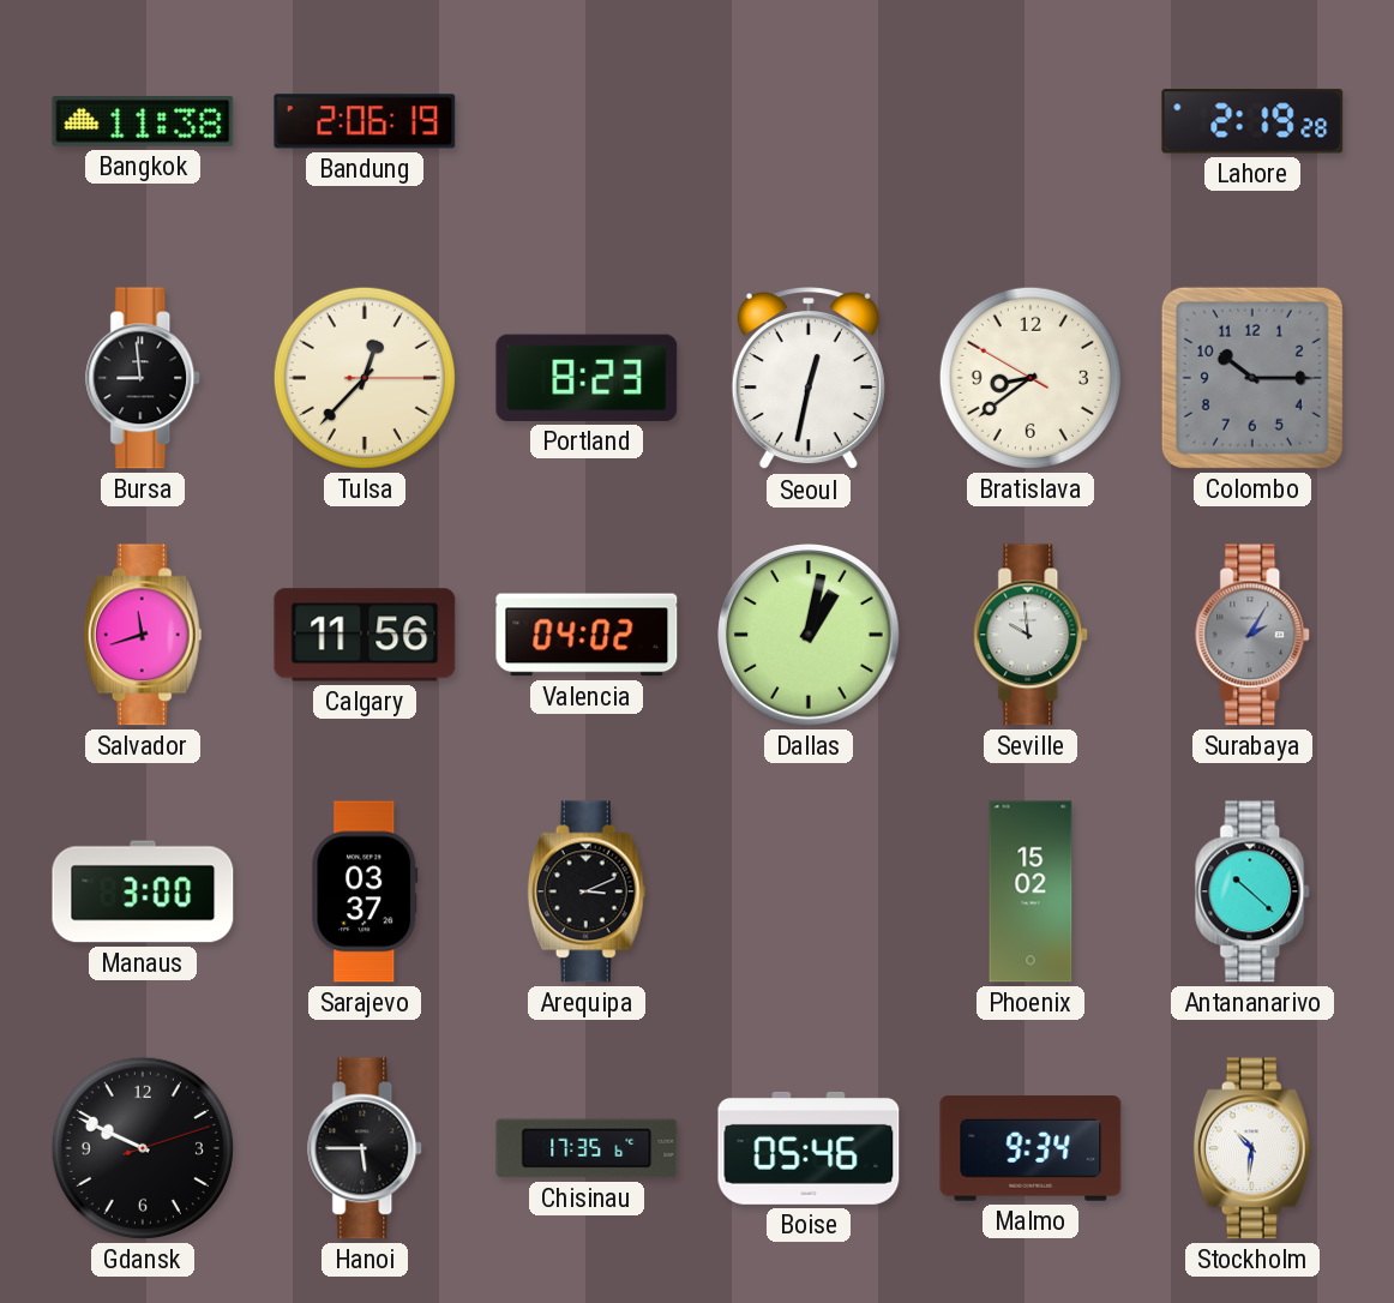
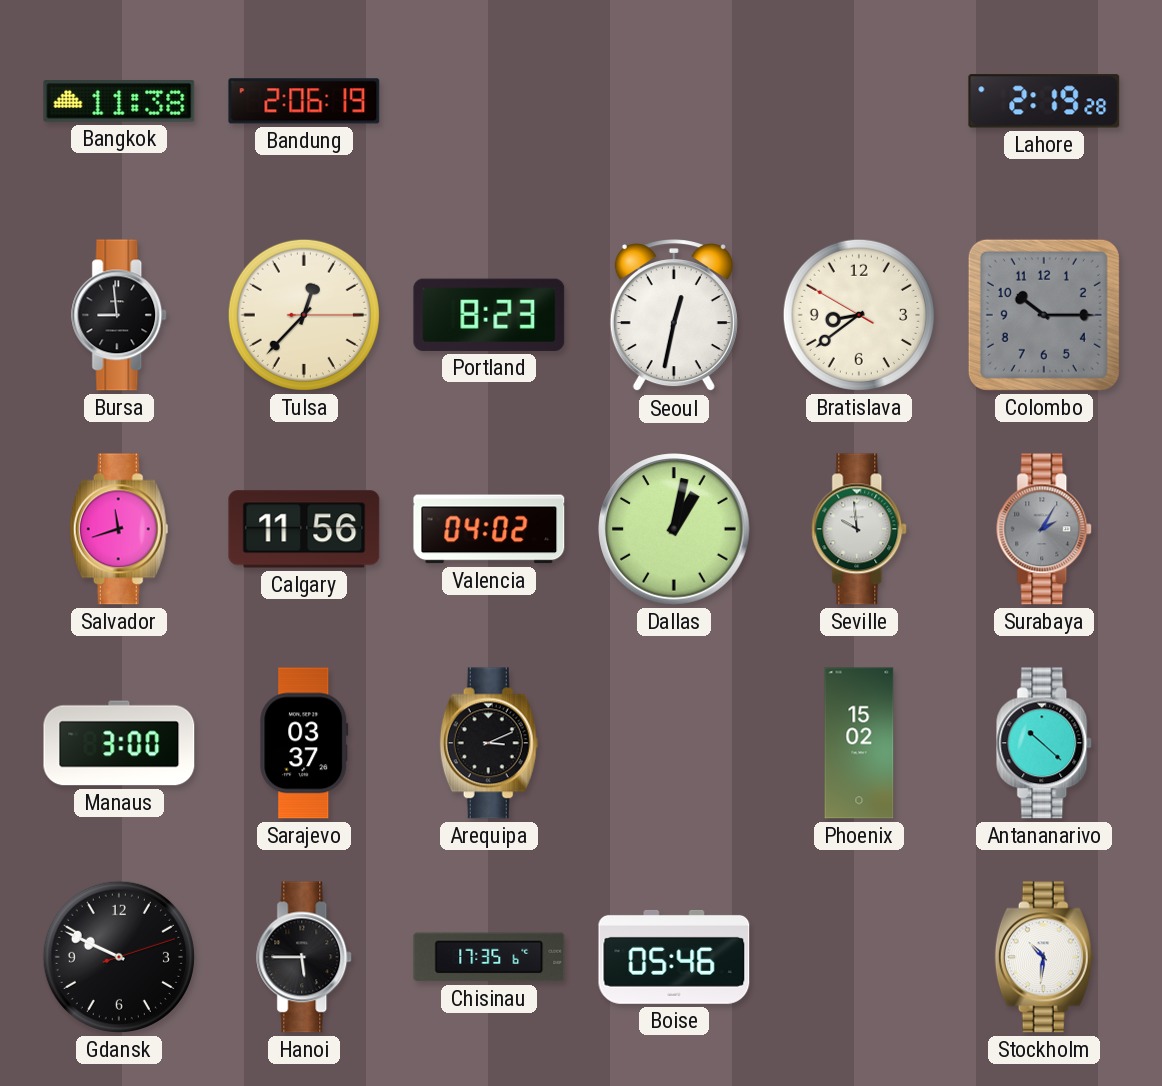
Malmo: 9:34 -> none
